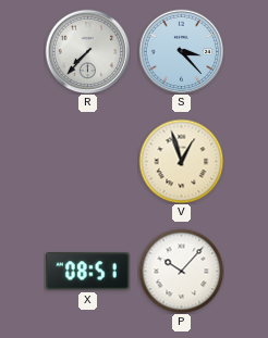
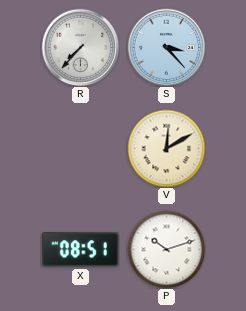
V: 12:57 -> 12:10
P: 10:07 -> 10:12
